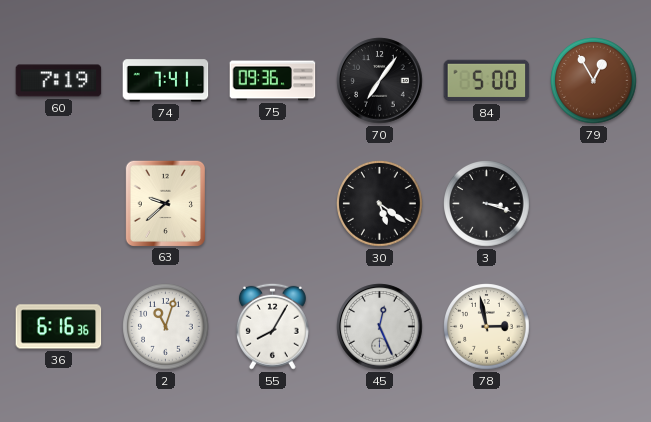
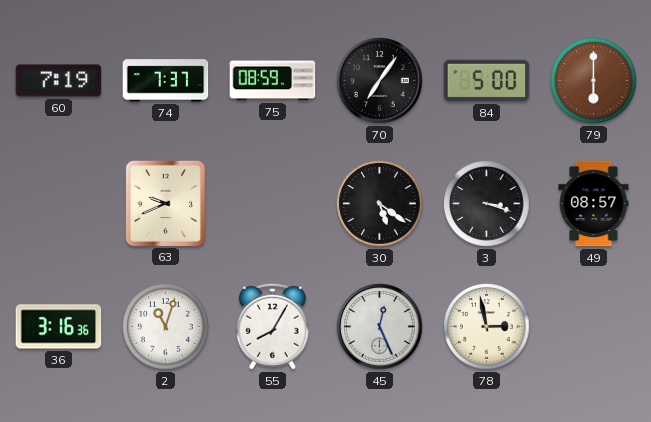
74: 7:41 -> 7:37
75: 09:36 -> 08:59
79: 12:55 -> 6:00
63: 9:38 -> 9:41
49: none -> 08:57
36: 6:16 -> 3:16
